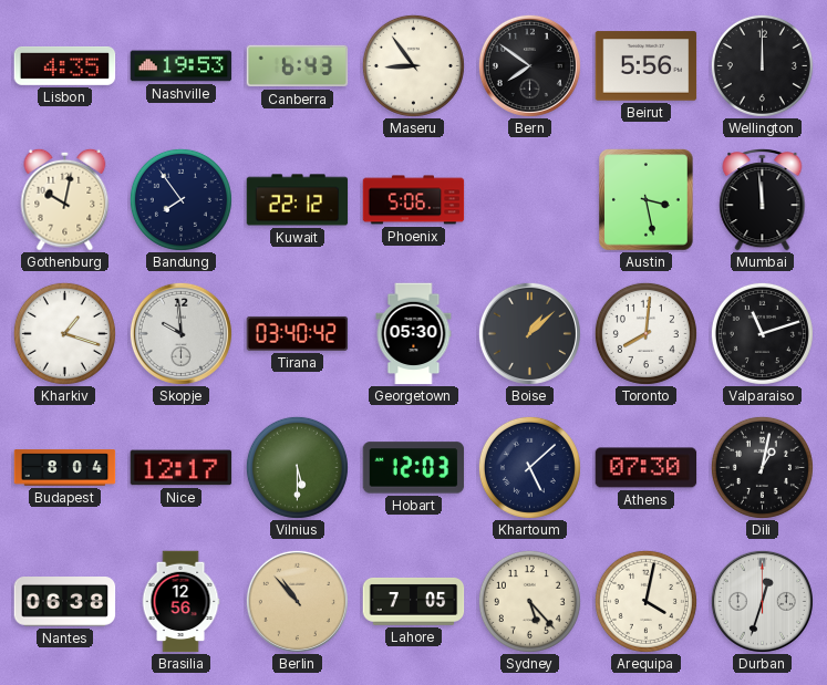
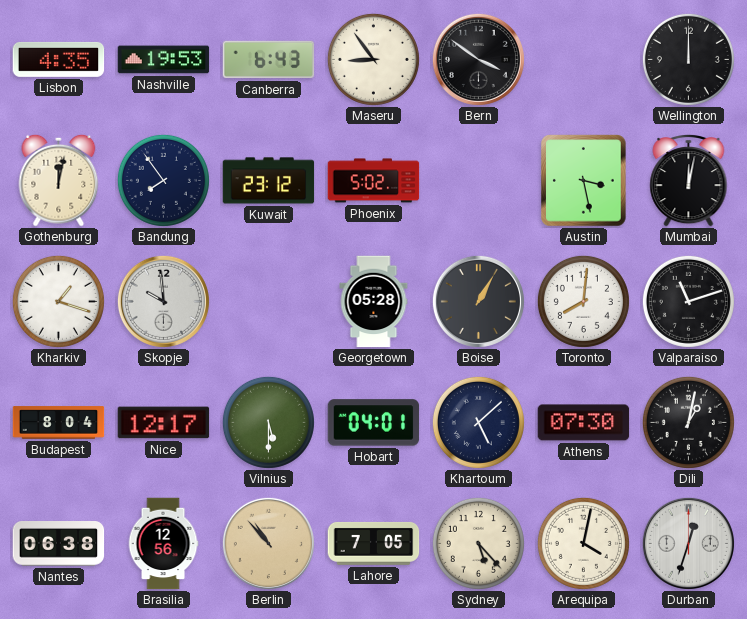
Bern: 7:51 -> 3:51
Beirut: 5:56 -> none
Gothenburg: 10:02 -> 12:02
Kuwait: 22:12 -> 23:12
Phoenix: 5:06 -> 5:02
Mumbai: 11:59 -> 12:02
Tirana: 03:40 -> none
Georgetown: 05:30 -> 05:28
Boise: 1:08 -> 1:05
Hobart: 12:03 -> 04:01
